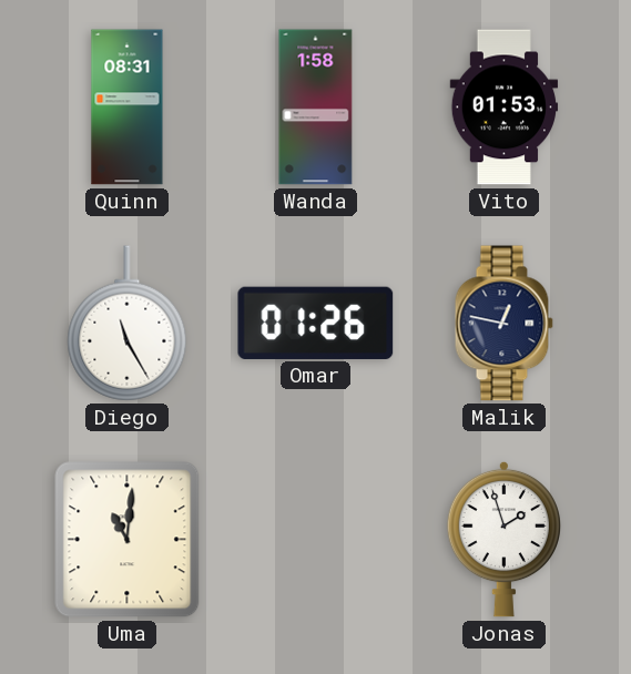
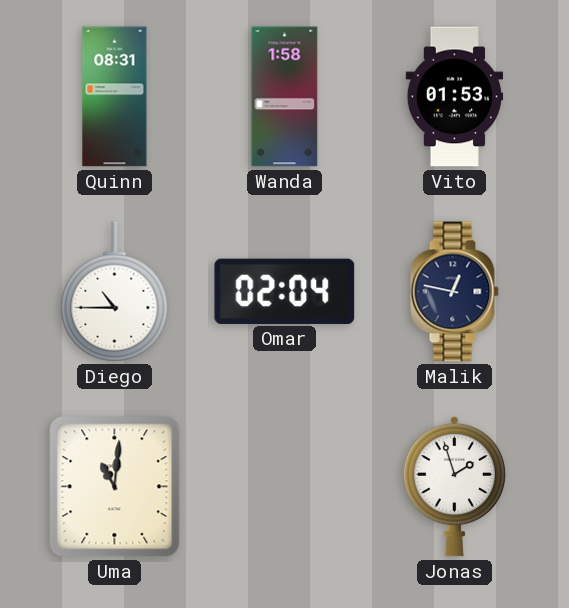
Diego: 11:25 -> 10:45
Omar: 01:26 -> 02:04
